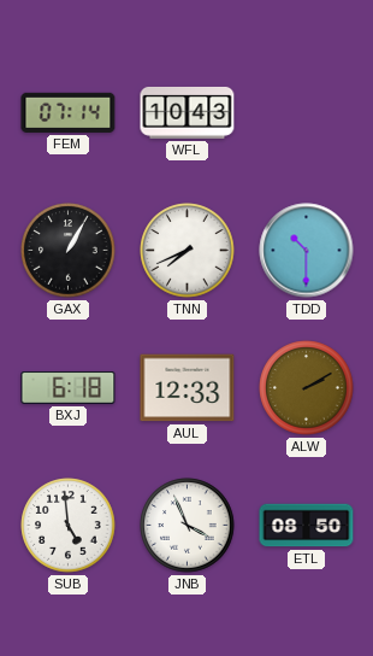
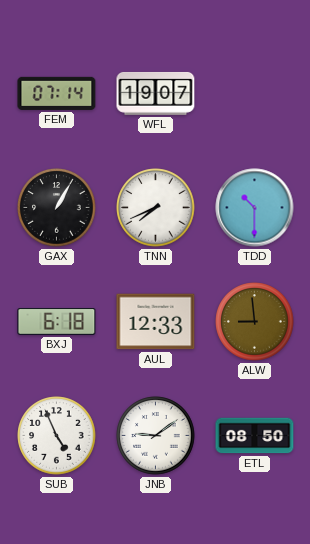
WFL: 10:43 -> 19:07
ALW: 2:10 -> 8:59
SUB: 4:59 -> 4:56
JNB: 3:56 -> 9:09
